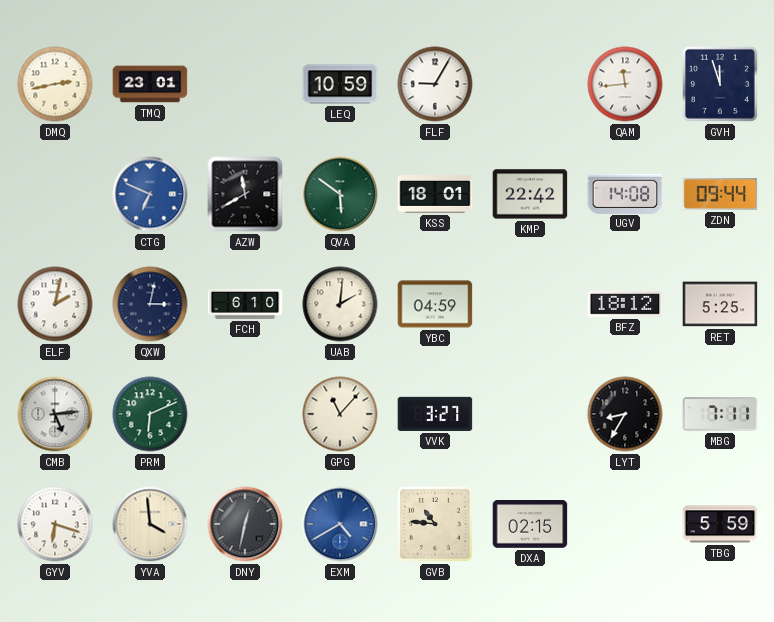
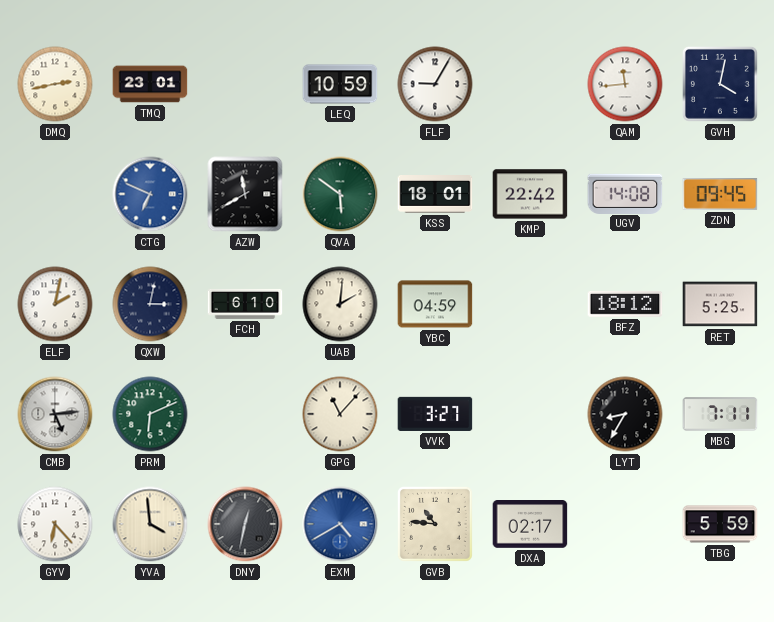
GVH: 11:57 -> 4:02
ZDN: 09:44 -> 09:45
GYV: 6:18 -> 6:23
DXA: 02:15 -> 02:17
